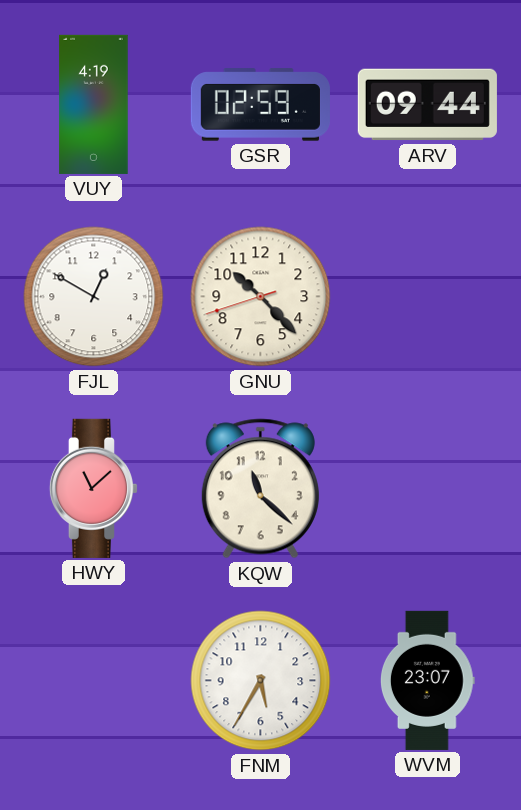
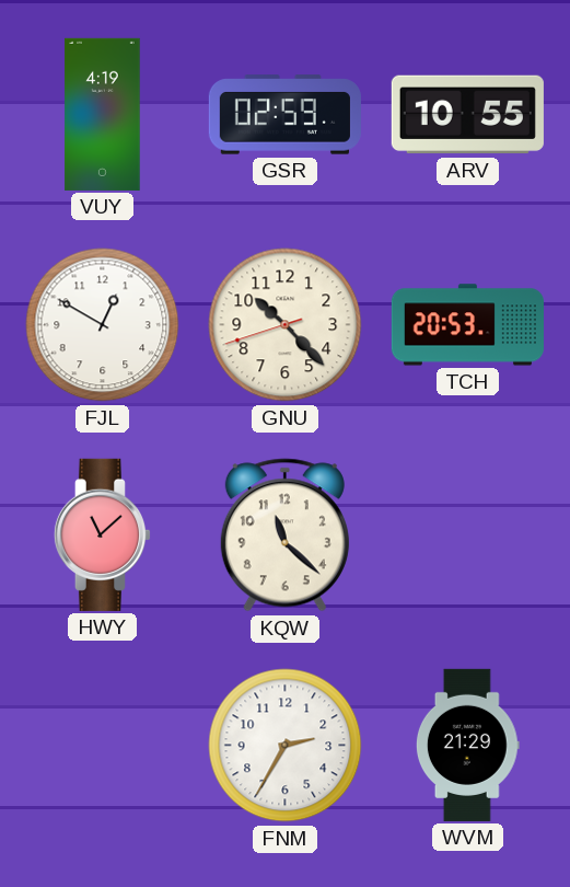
ARV: 09:44 -> 10:55
TCH: none -> 20:53
FNM: 5:35 -> 2:35
WVM: 23:07 -> 21:29
